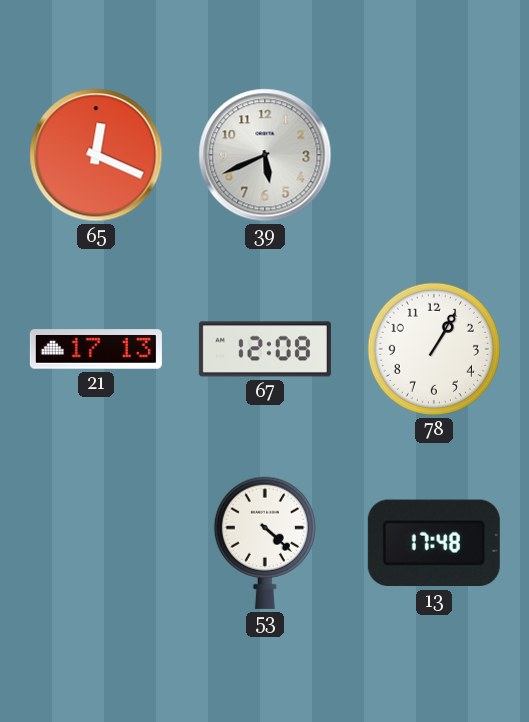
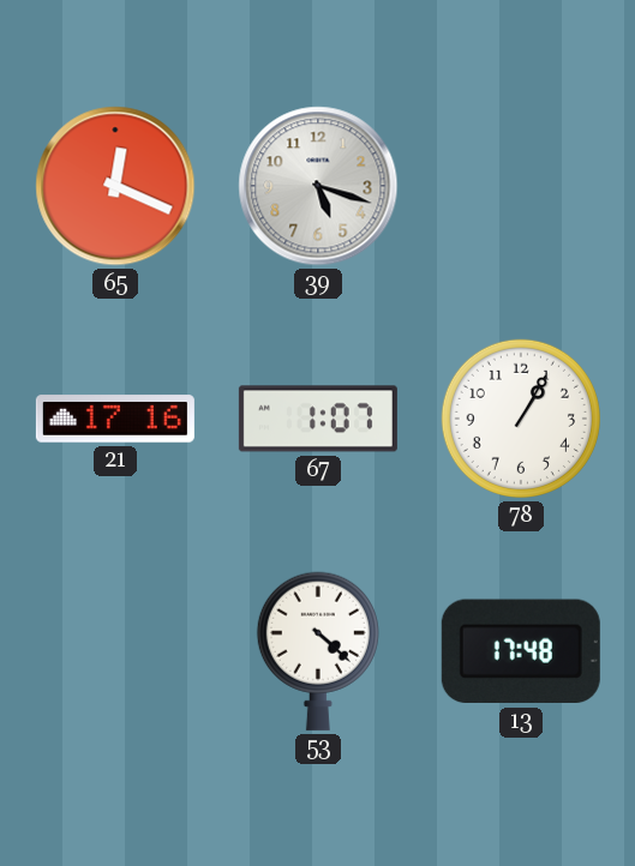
39: 5:41 -> 5:18
21: 17:13 -> 17:16
67: 12:08 -> 1:07
